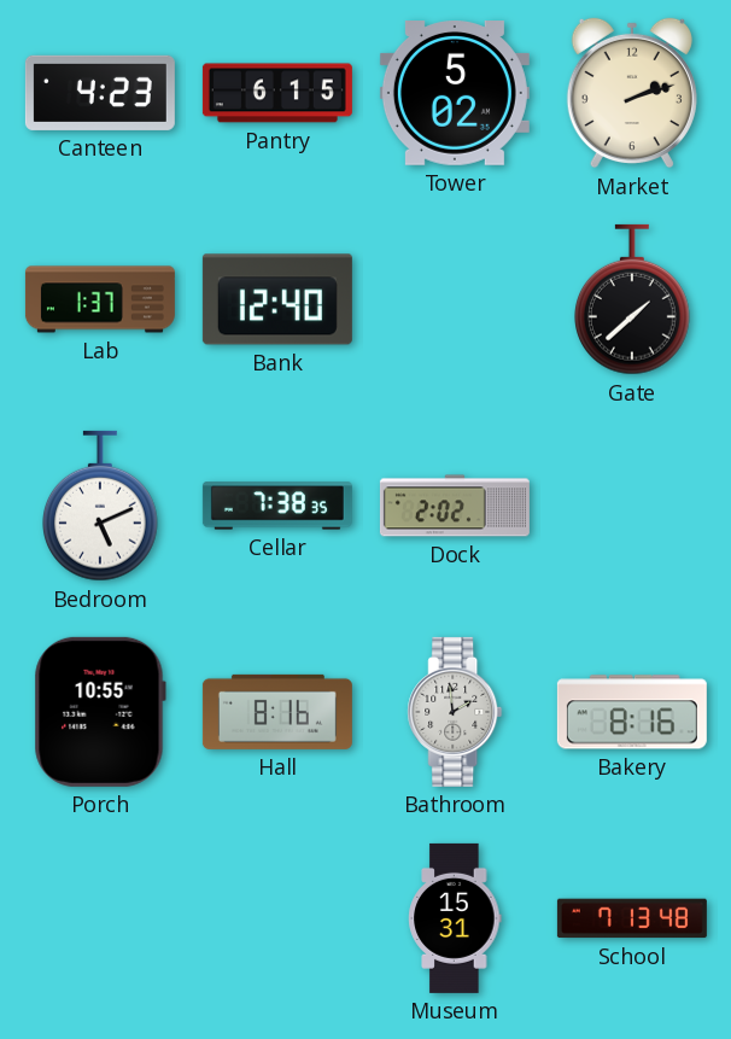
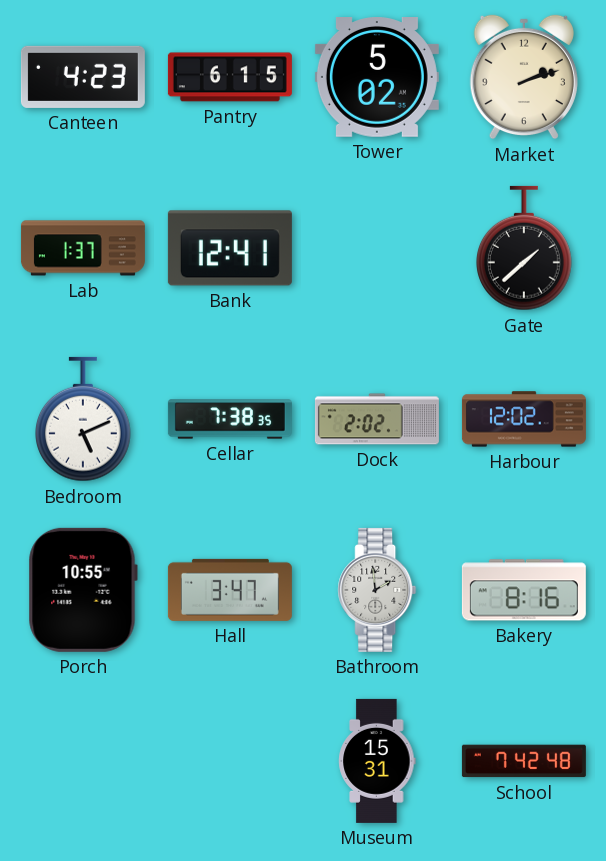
Bank: 12:40 -> 12:41
Harbour: none -> 12:02
Hall: 8:16 -> 3:47
School: 7:13 -> 7:42
